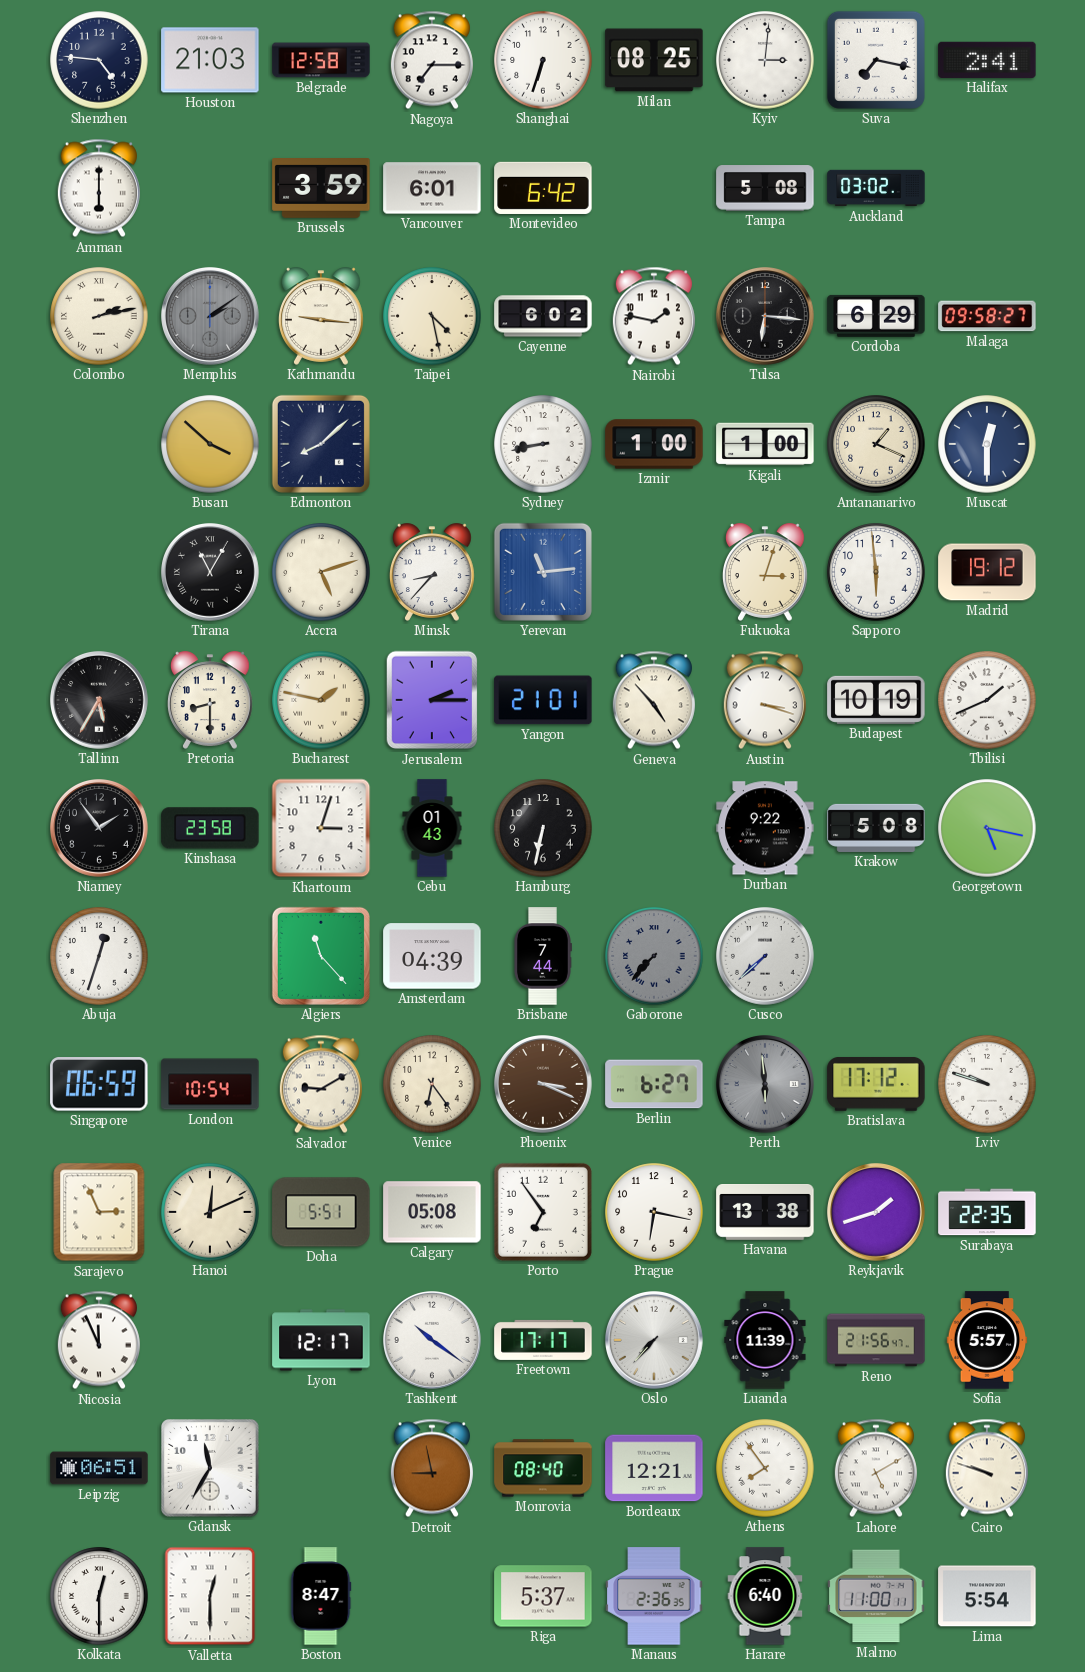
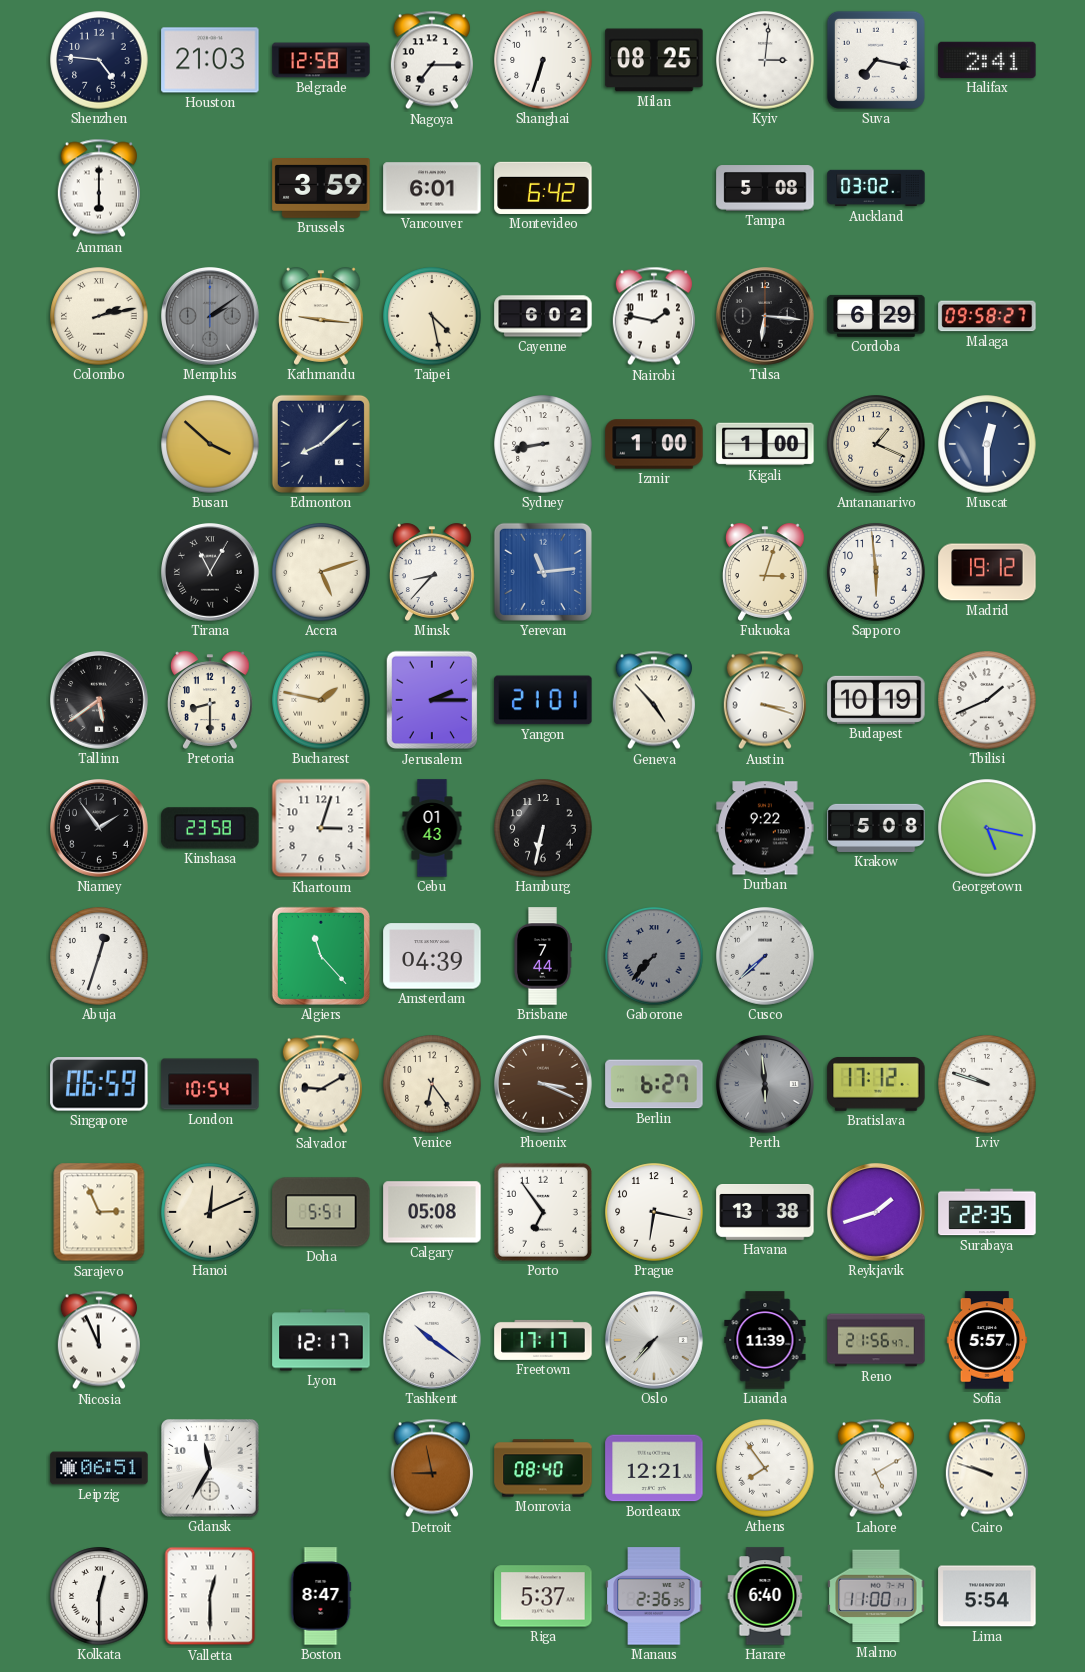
Tallinn: 5:35 -> 5:39
